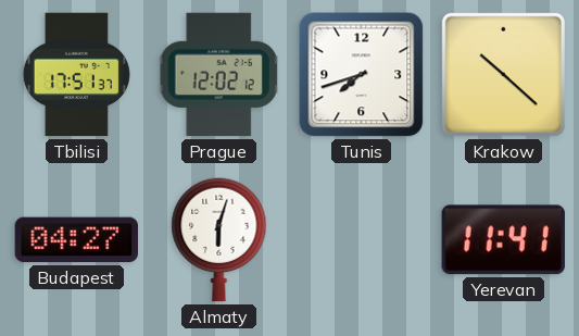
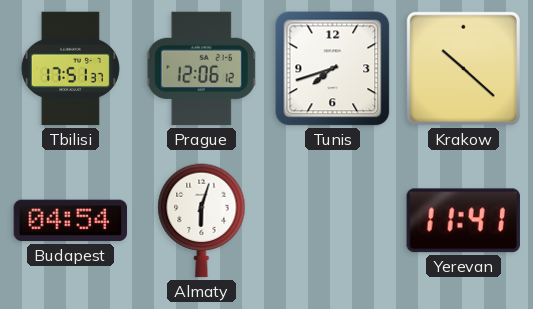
Prague: 12:02 -> 12:06
Budapest: 04:27 -> 04:54
